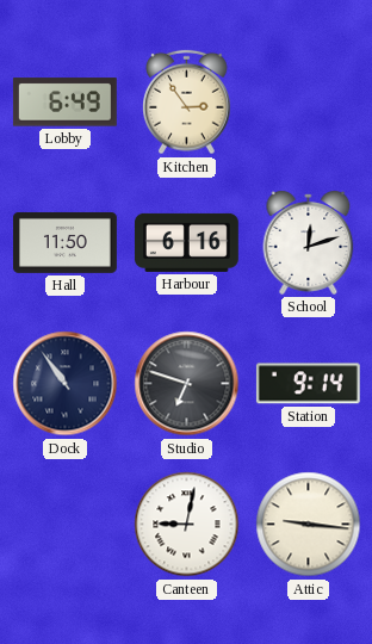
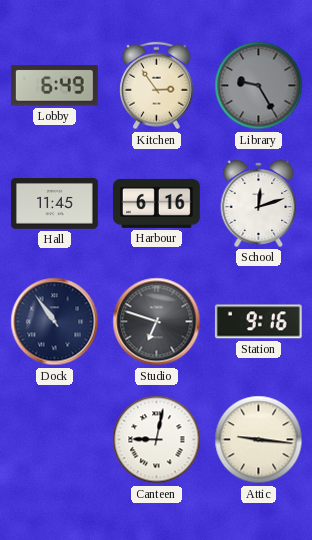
Library: none -> 9:25
Hall: 11:50 -> 11:45
Station: 9:14 -> 9:16
